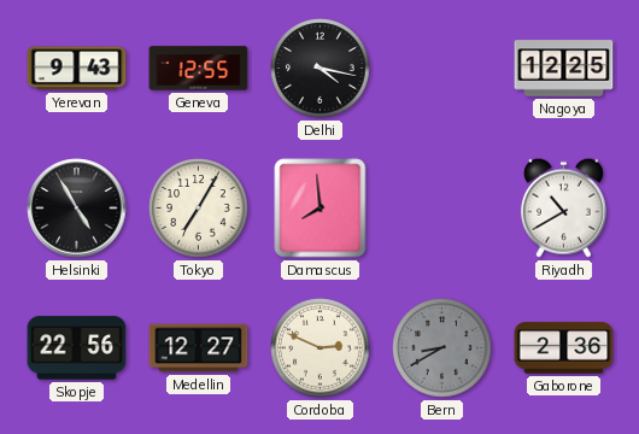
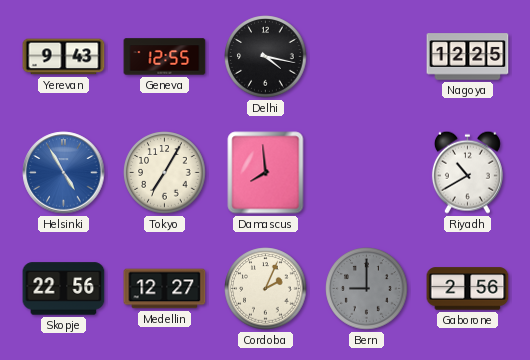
Helsinki dial: black -> blue
Cordoba: 2:49 -> 2:04
Bern: 8:40 -> 9:00
Gaborone: 2:36 -> 2:56
